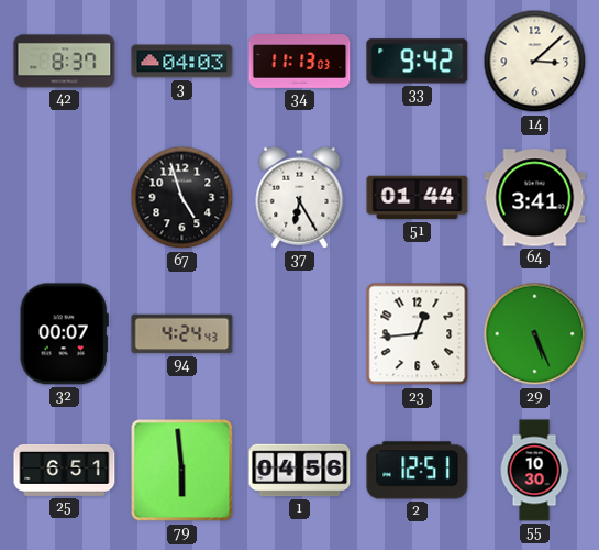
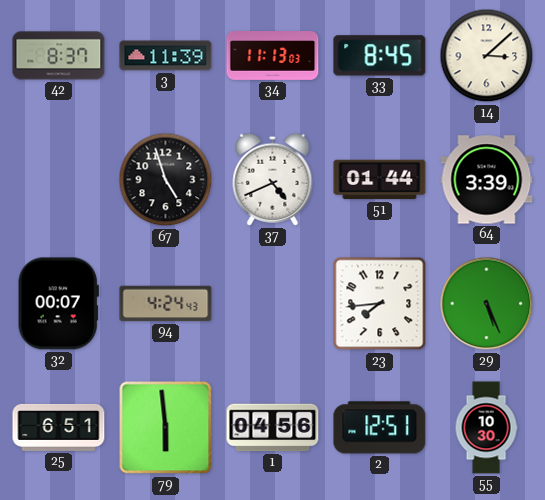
3: 04:03 -> 11:39
33: 9:42 -> 8:45
37: 6:25 -> 4:41
64: 3:41 -> 3:39
23: 12:44 -> 7:44
